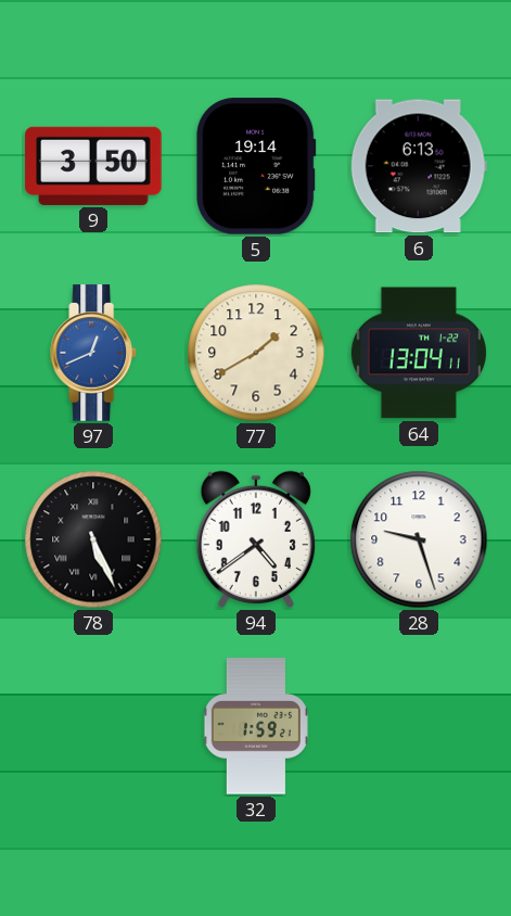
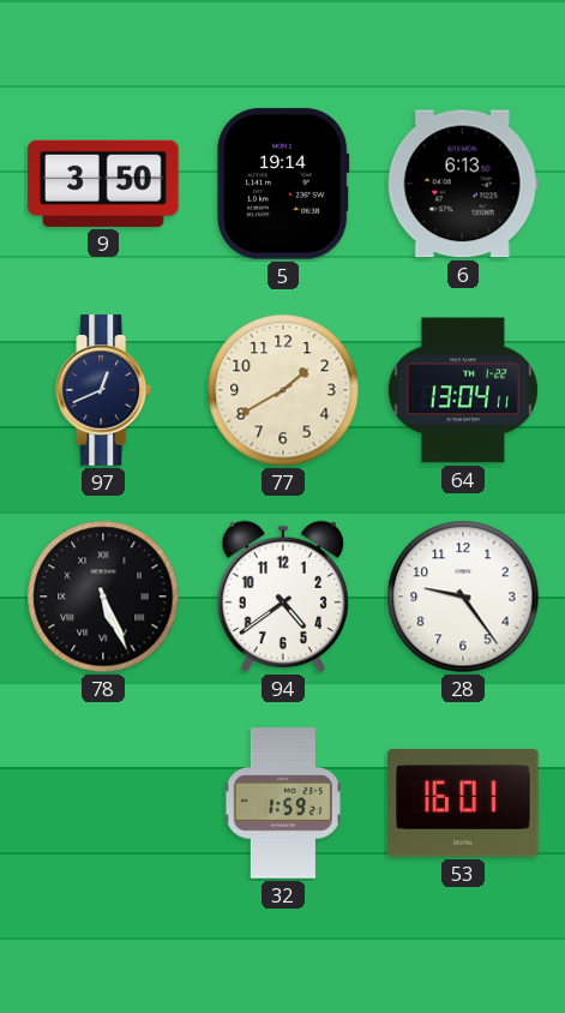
97 dial: blue -> navy
28: 9:27 -> 9:24
53: none -> 16:01
